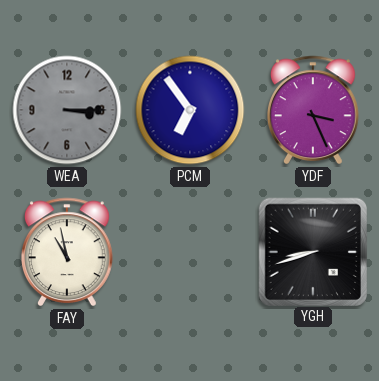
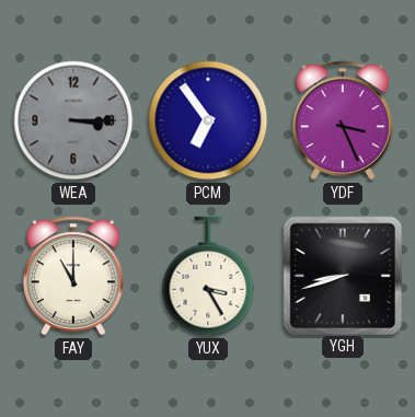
FAY: 10:58 -> 11:00
YUX: none -> 3:25
